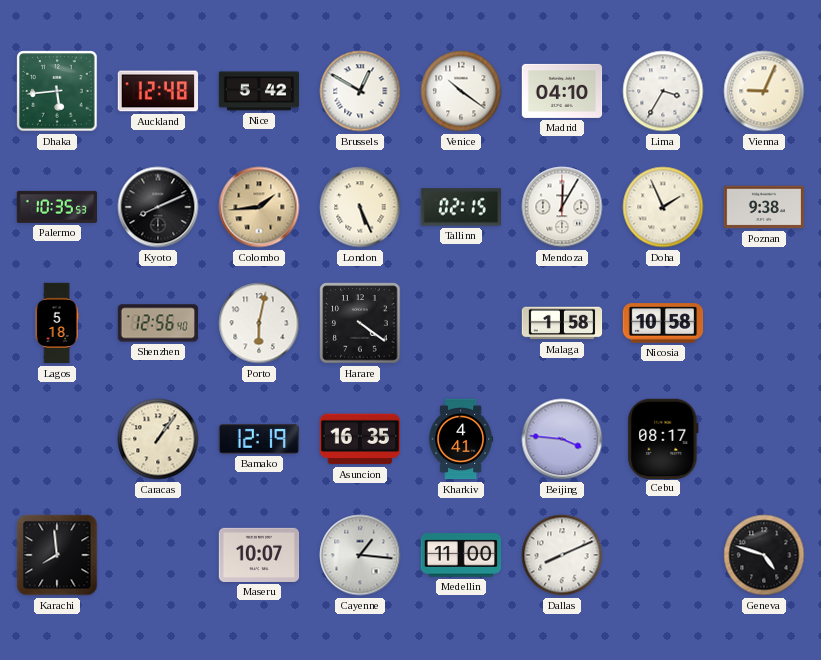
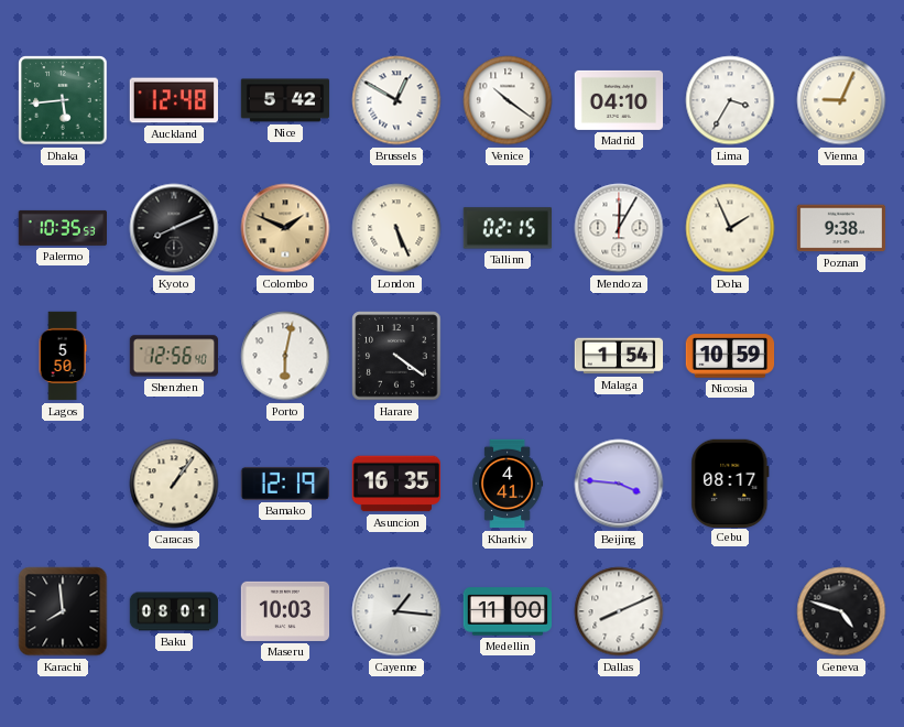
Colombo: 1:44 -> 1:49
Lagos: 5:18 -> 5:50
Malaga: 1:58 -> 1:54
Nicosia: 10:58 -> 10:59
Baku: none -> 08:01
Maseru: 10:07 -> 10:03
